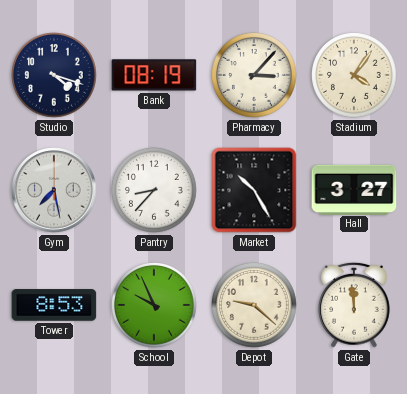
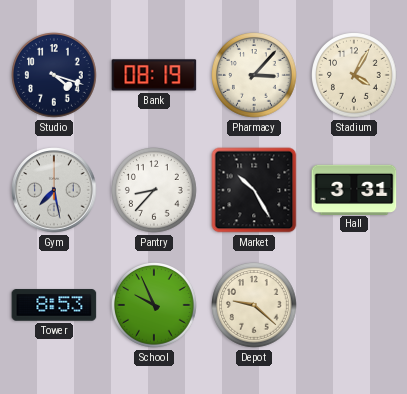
Stadium: 4:06 -> 4:05
Hall: 3:27 -> 3:31
Gate: 11:59 -> none
